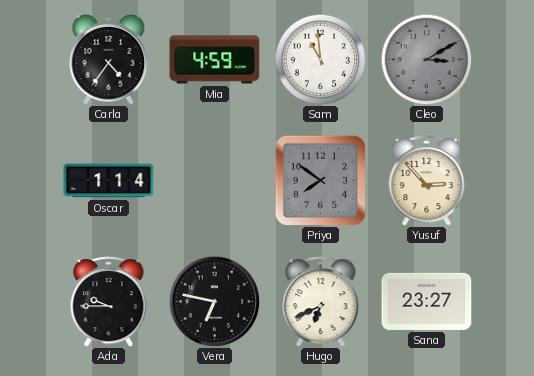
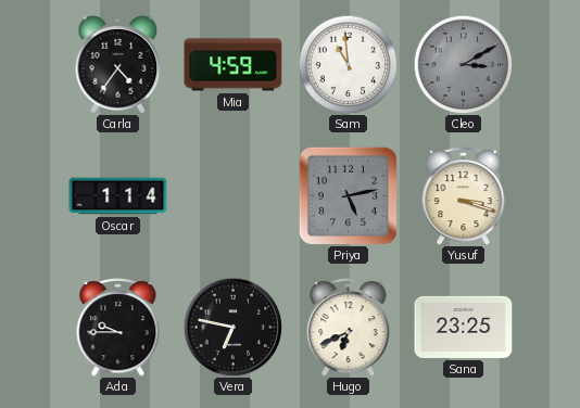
Priya: 7:51 -> 5:13
Yusuf: 2:53 -> 3:18
Sana: 23:27 -> 23:25
